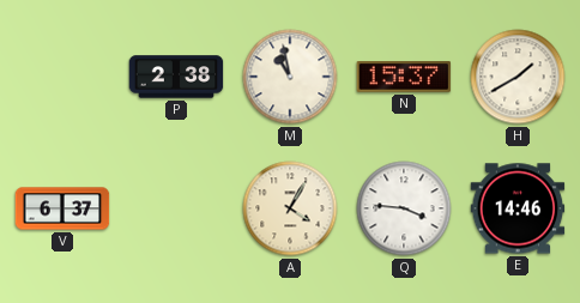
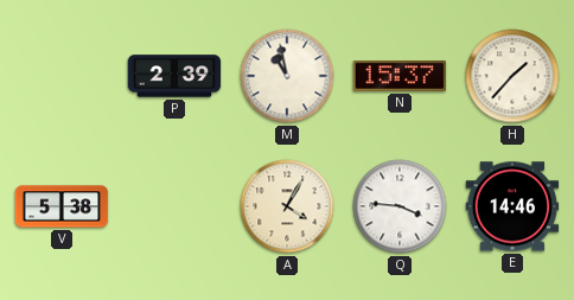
P: 2:38 -> 2:39
H: 1:40 -> 1:37
V: 6:37 -> 5:38
